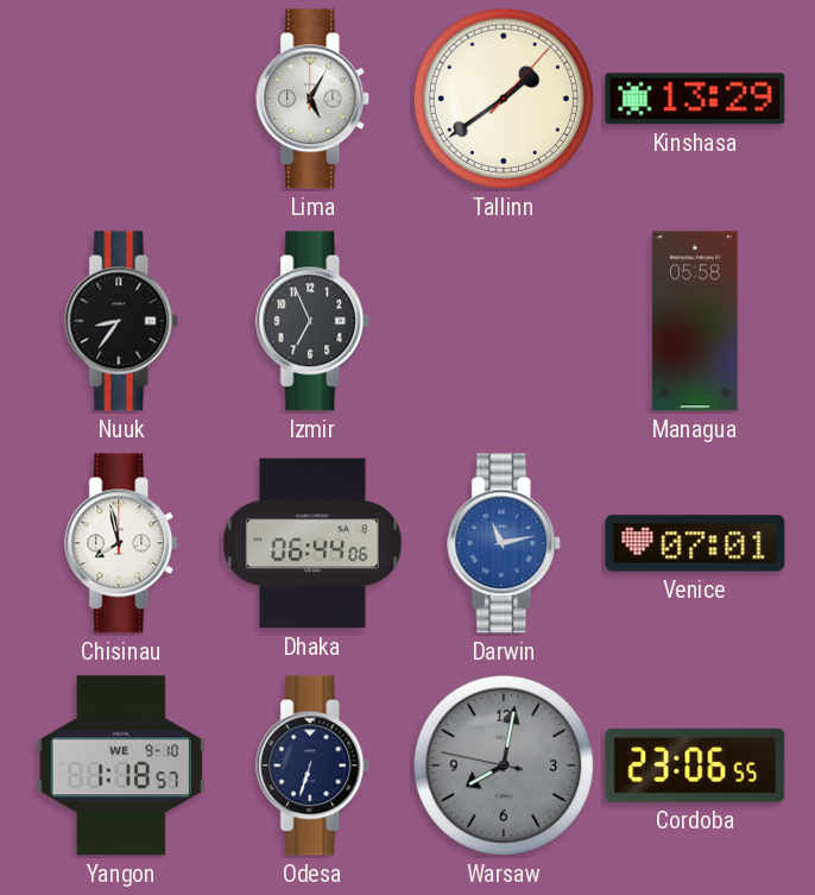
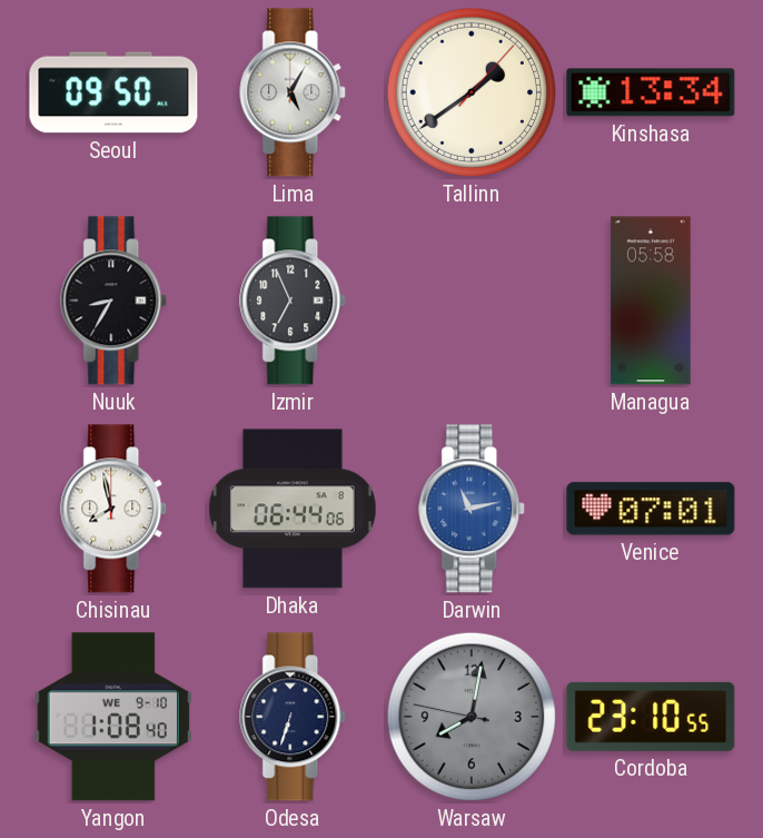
Seoul: none -> 09:50
Kinshasa: 13:29 -> 13:34
Nuuk: 8:36 -> 8:35
Yangon: 1:18 -> 1:08
Cordoba: 23:06 -> 23:10
